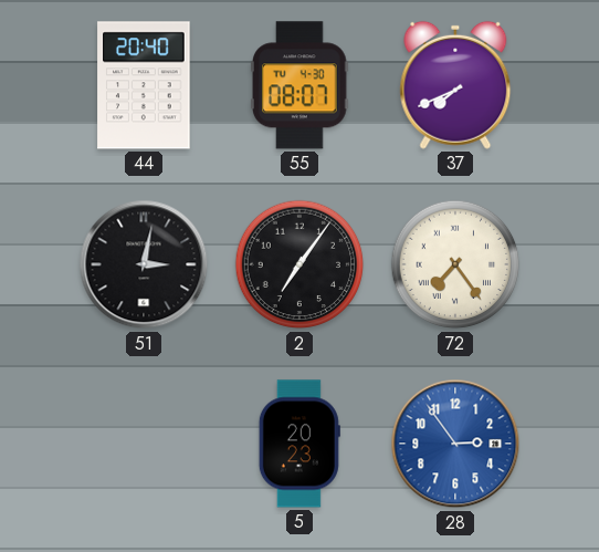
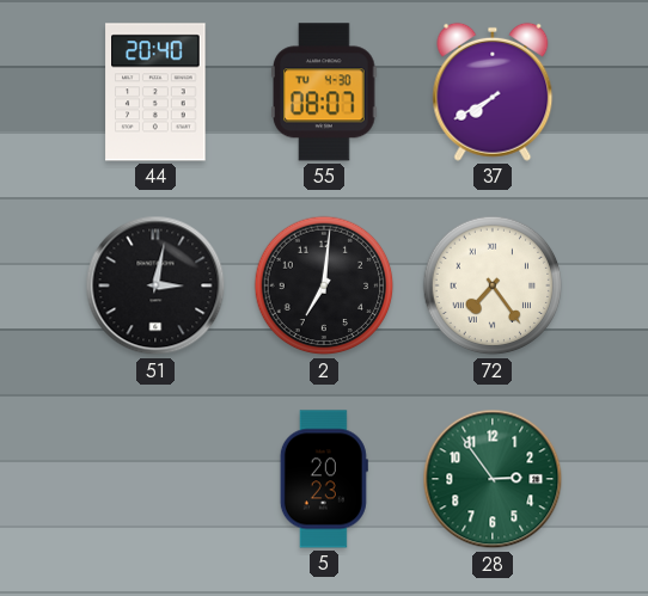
37: 7:41 -> 7:40
2: 7:06 -> 7:01
28 dial: blue -> green
